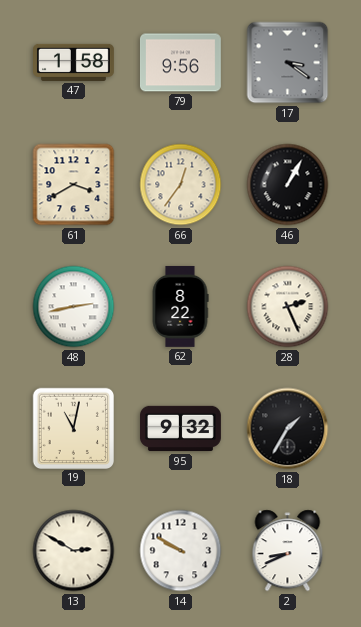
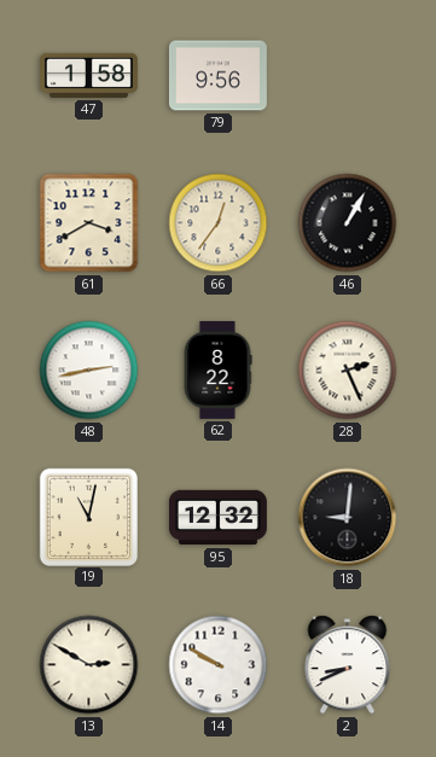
17: 3:21 -> none
95: 9:32 -> 12:32
18: 1:35 -> 9:01
